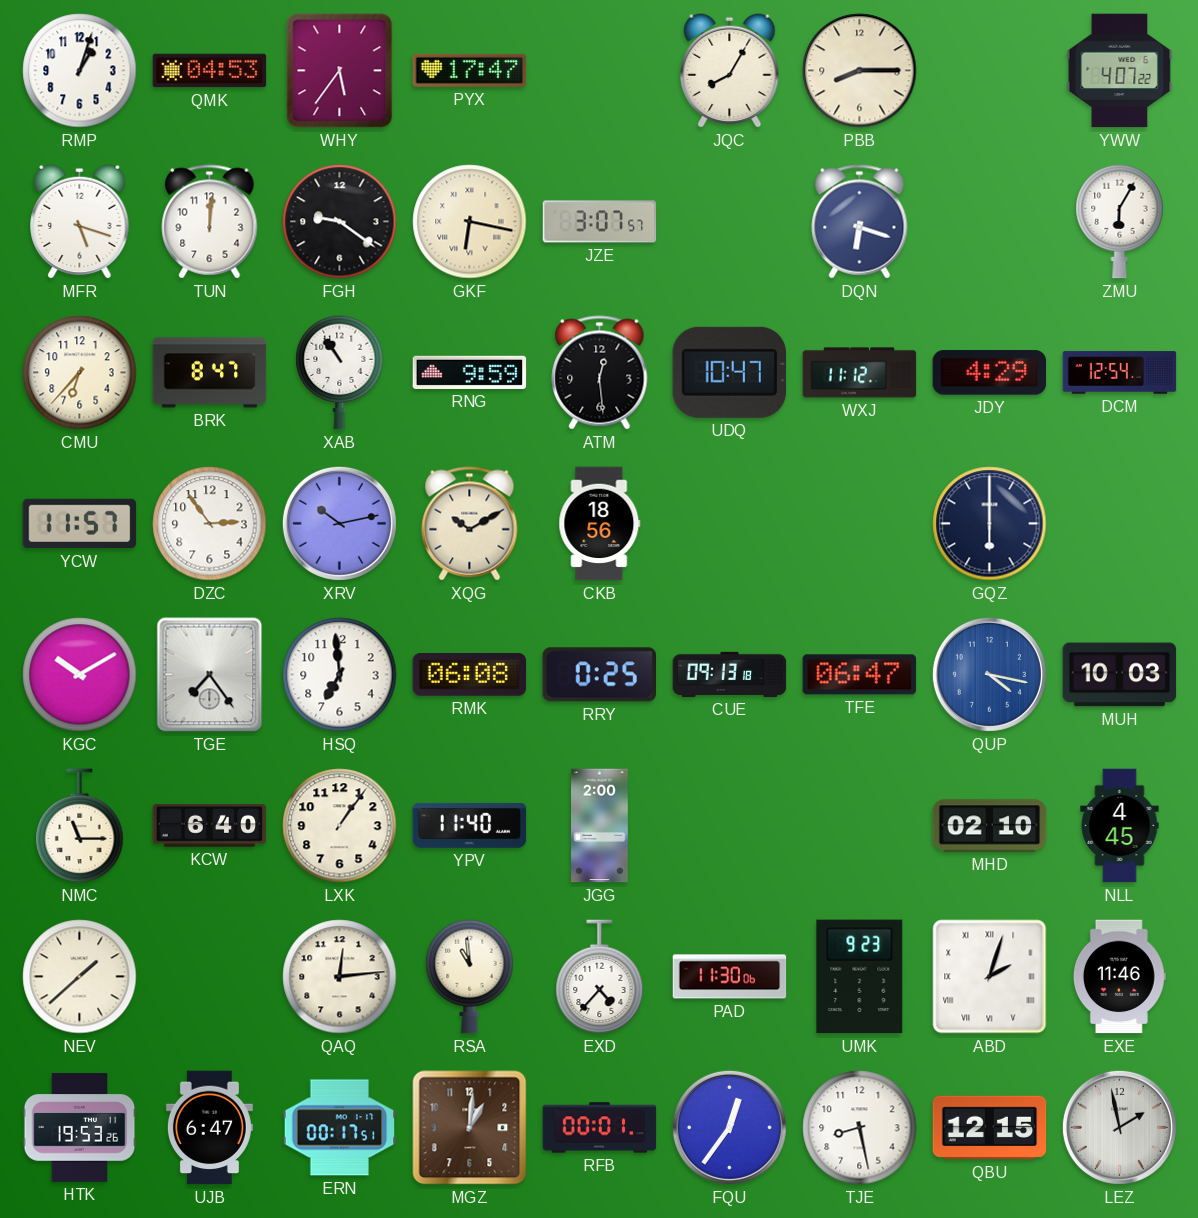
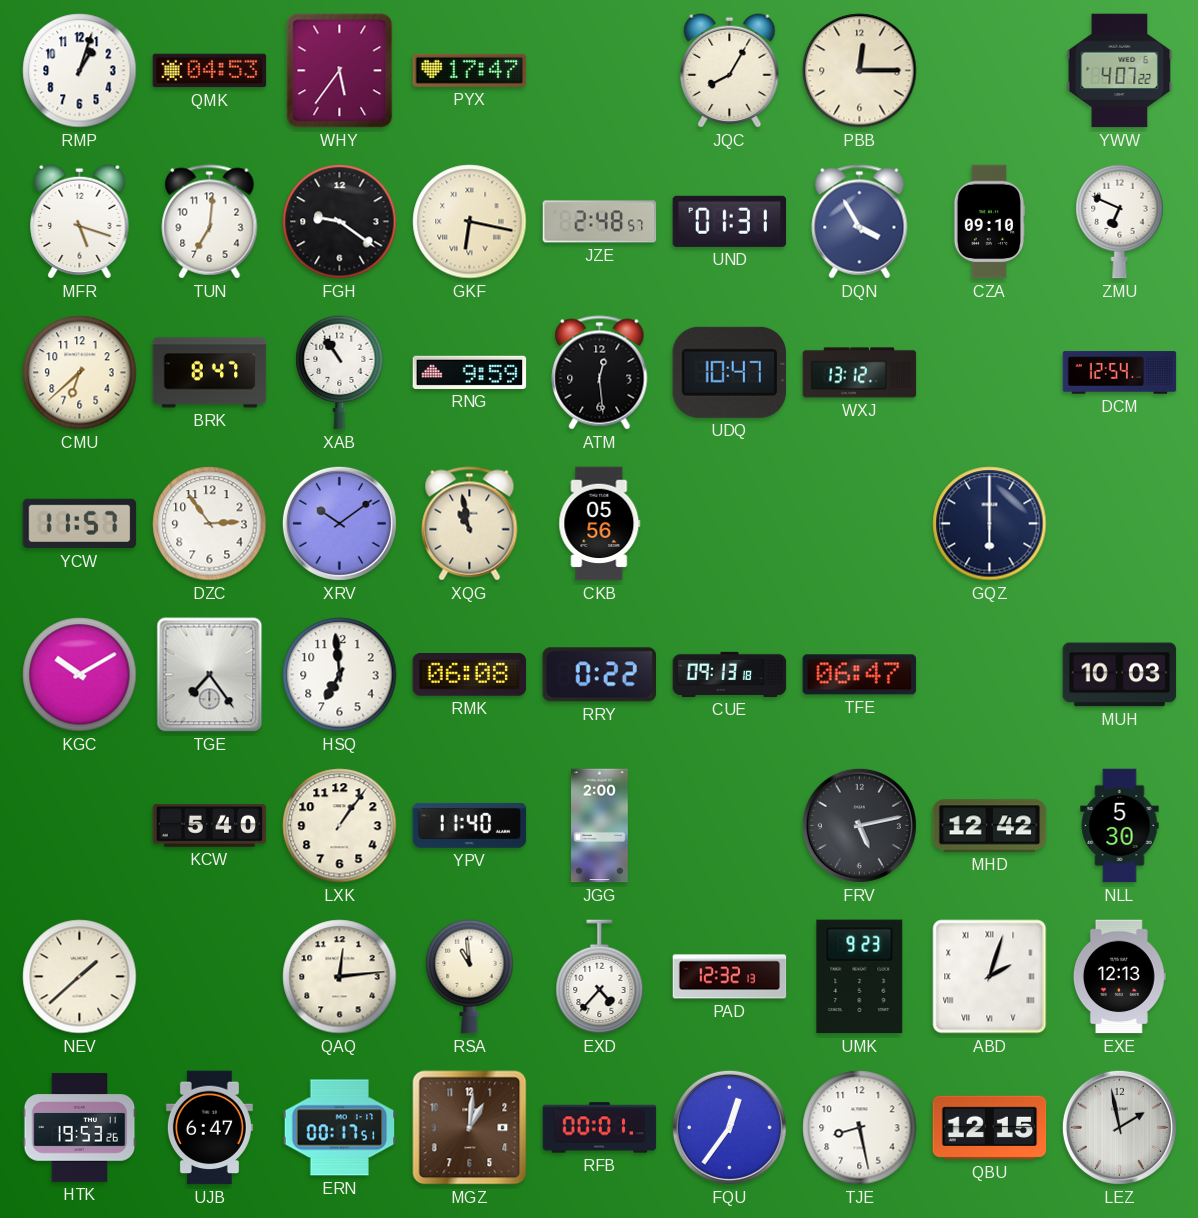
PBB: 8:15 -> 12:15
TUN: 12:01 -> 7:01
JZE: 3:07 -> 2:48
UND: none -> 01:31
DQN: 6:18 -> 3:55
CZA: none -> 09:10
ZMU: 6:05 -> 6:49
CMU: 6:37 -> 6:38
WXJ: 11:12 -> 13:12
JDY: 4:29 -> none
XRV: 10:13 -> 10:09
XQG: 10:10 -> 10:58
CKB: 18:56 -> 05:56
RRY: 0:25 -> 0:22
QUP: 4:17 -> none
NMC: 11:15 -> none
KCW: 6:40 -> 5:40
FRV: none -> 5:13
MHD: 02:10 -> 12:42
NLL: 4:45 -> 5:30
PAD: 11:30 -> 12:32
EXE: 11:46 -> 12:13
